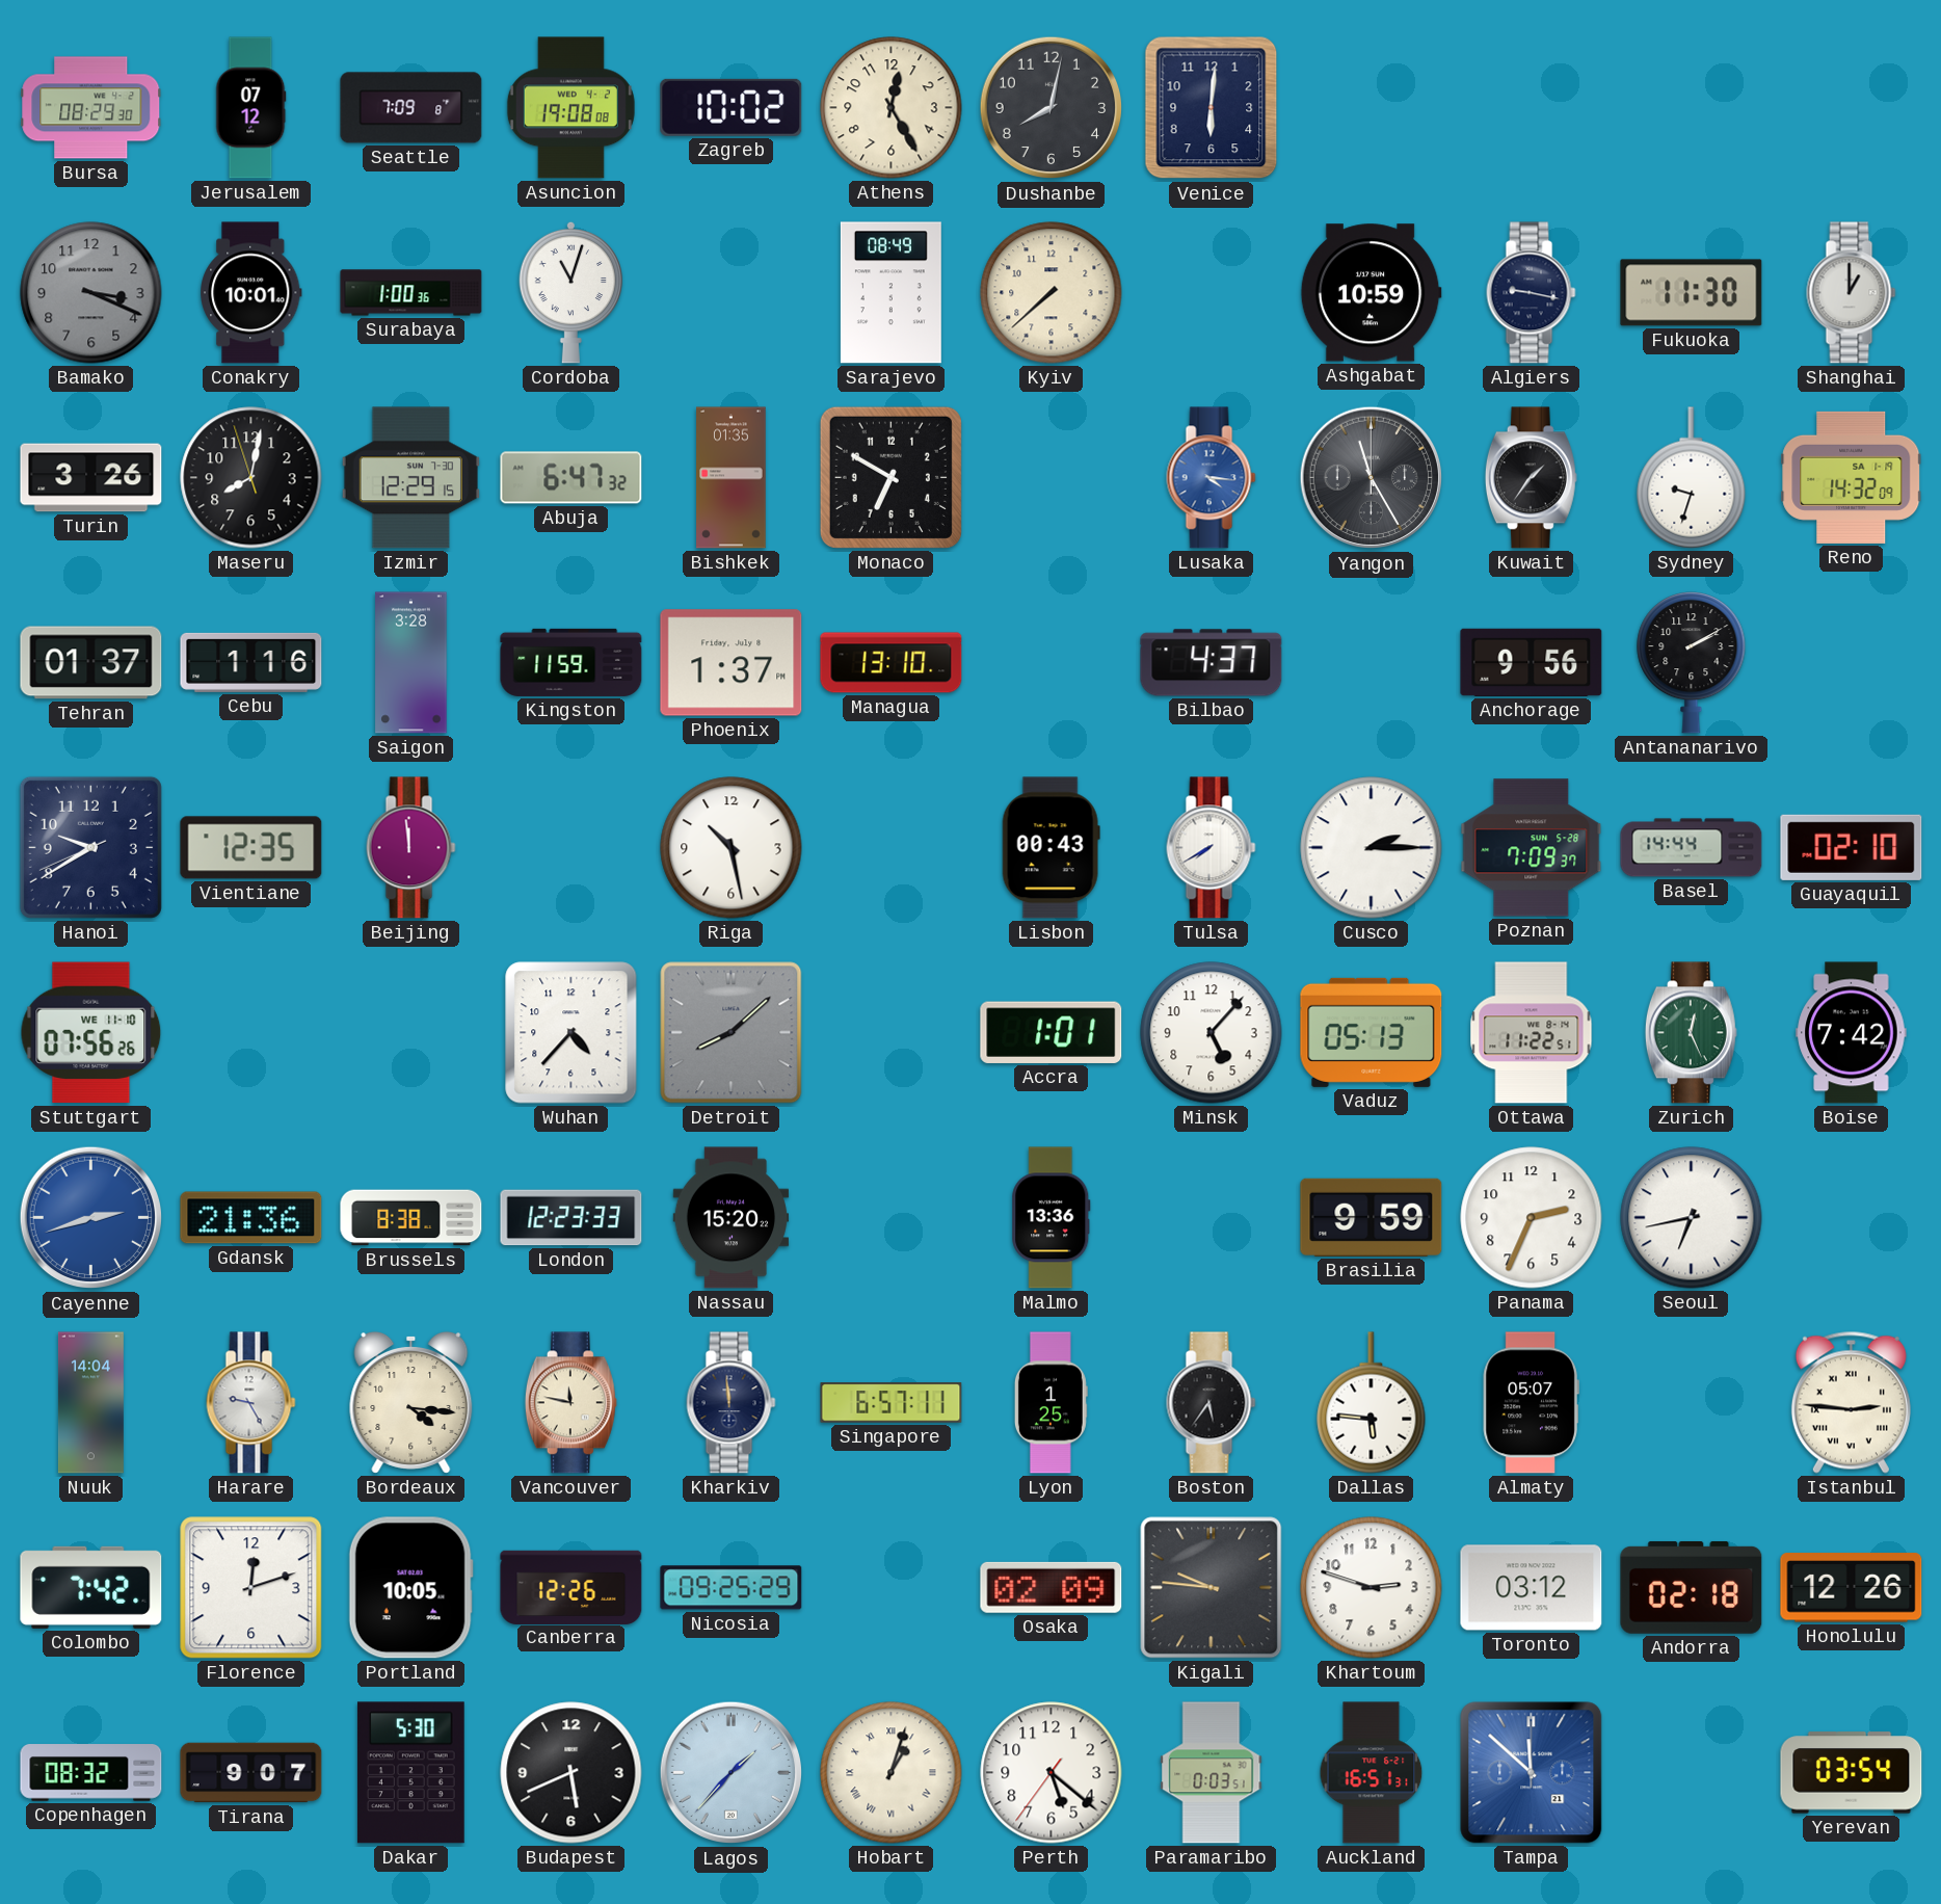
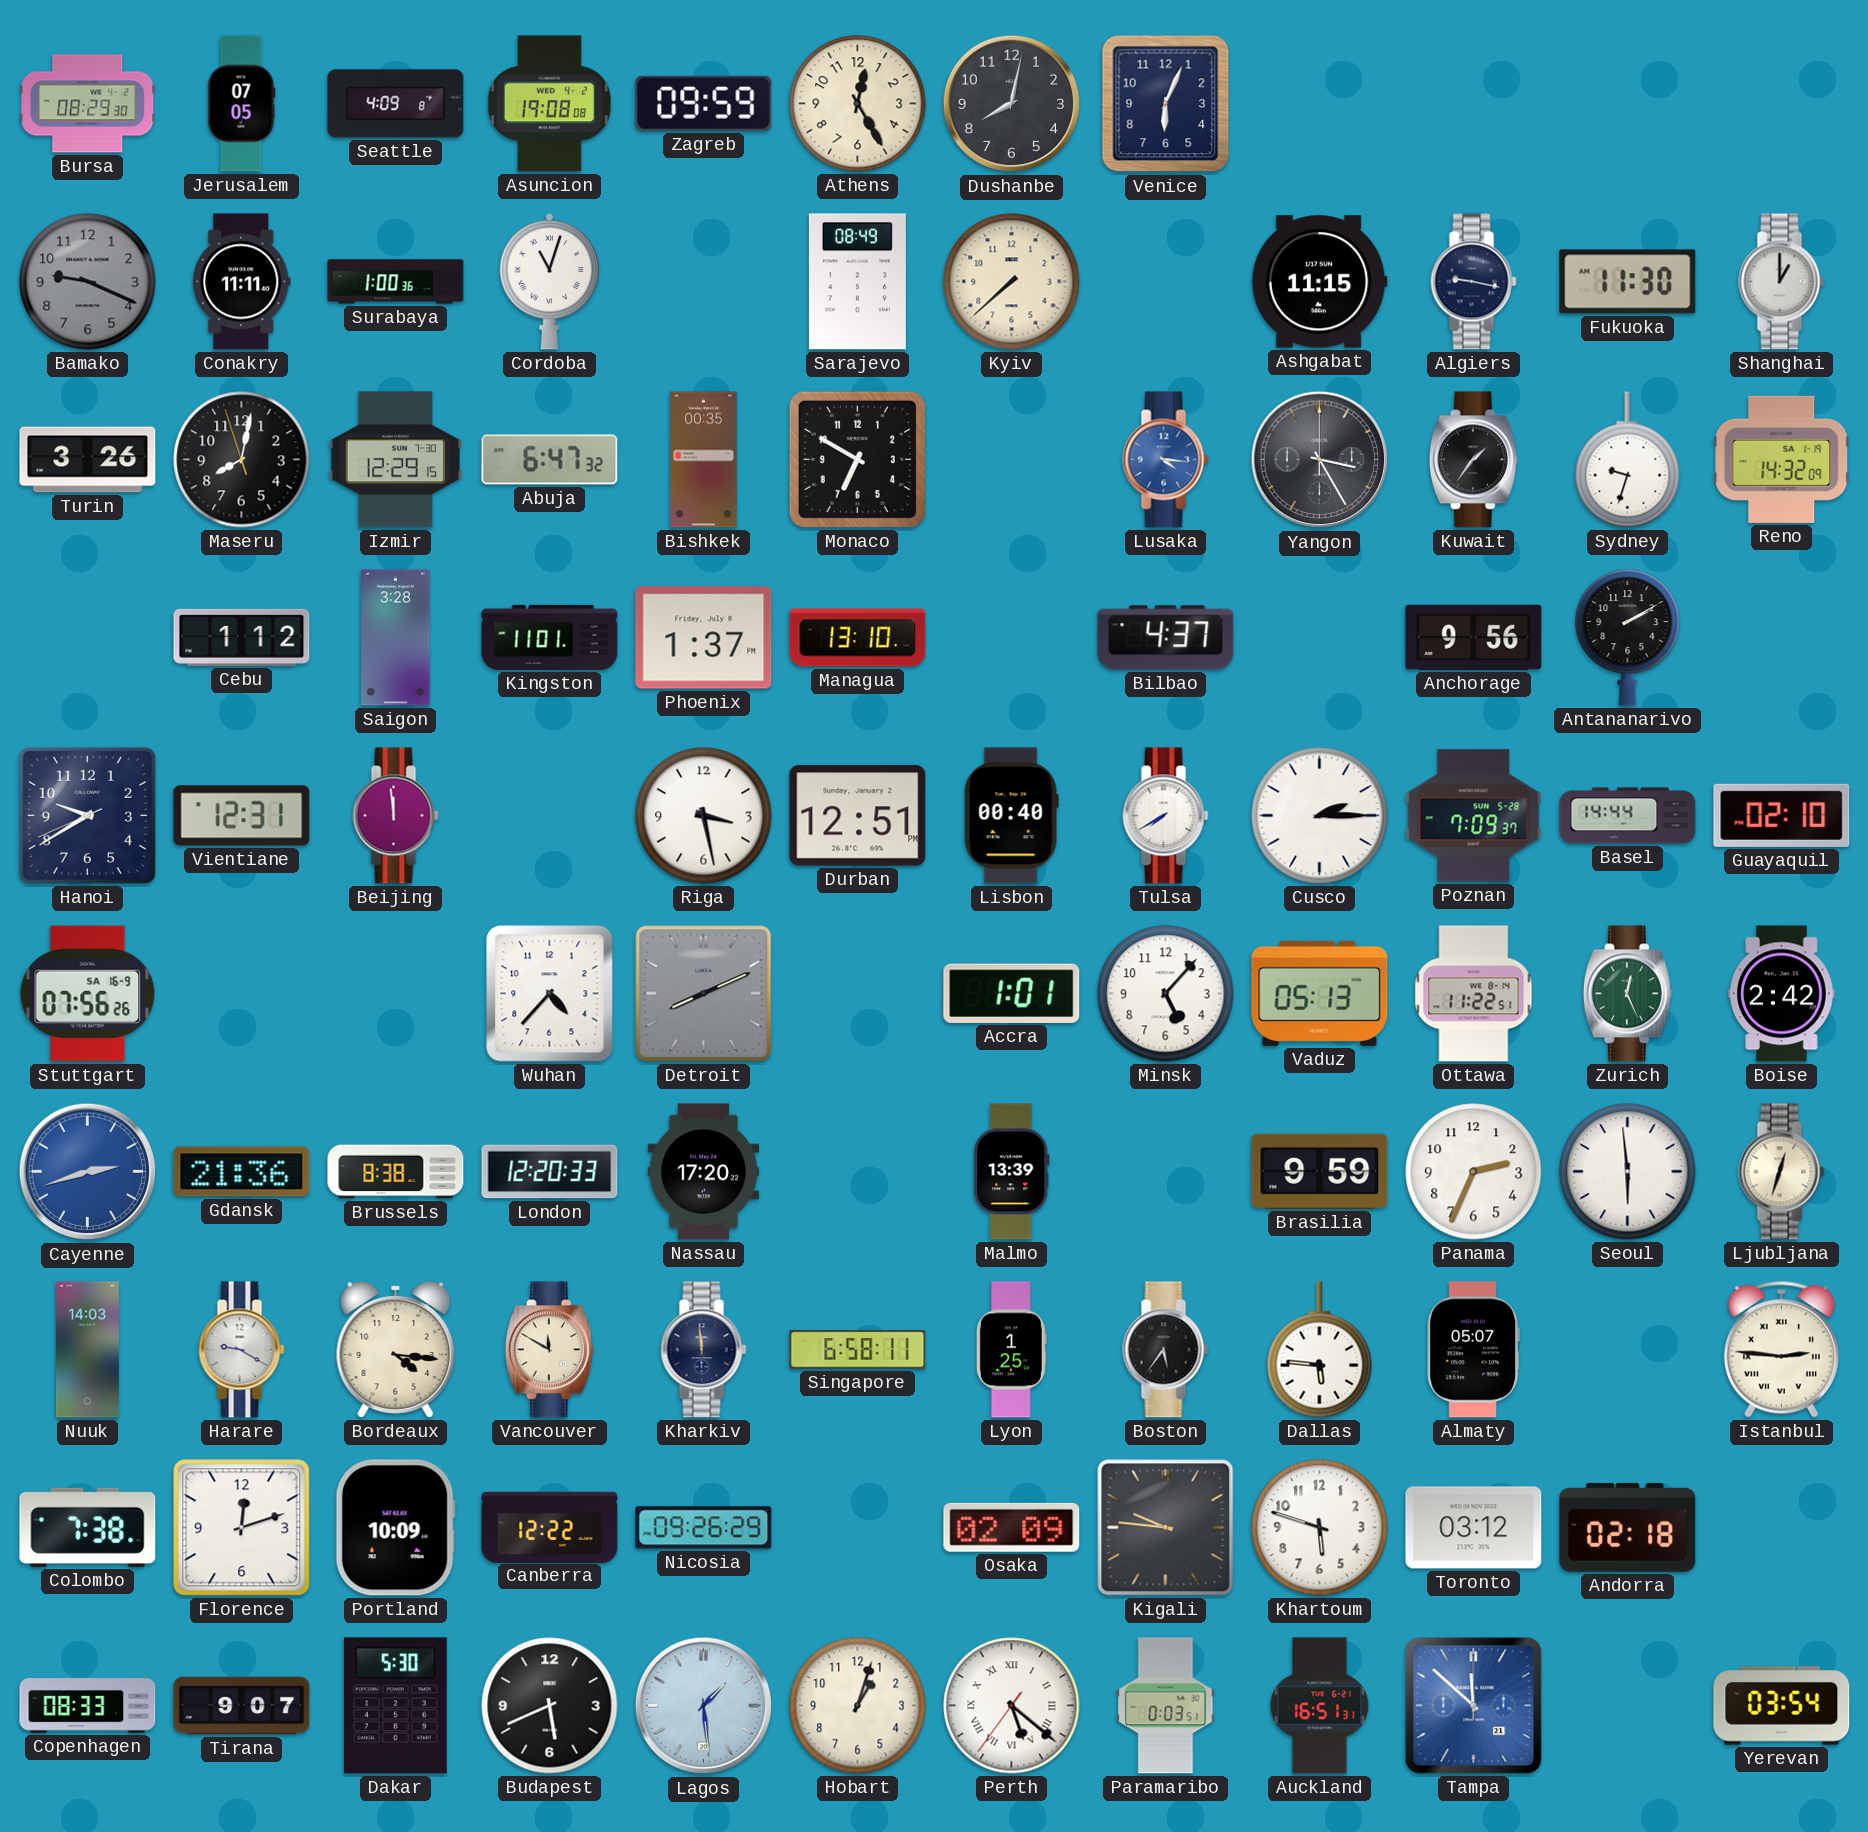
Jerusalem: 07:12 -> 07:05
Seattle: 7:09 -> 4:09
Zagreb: 10:02 -> 09:59
Venice: 6:01 -> 6:04
Bamako: 3:19 -> 9:19
Conakry: 10:01 -> 11:11
Ashgabat: 10:59 -> 11:15
Bishkek: 01:35 -> 00:35
Yangon: 11:25 -> 3:25
Tehran: 01:37 -> none
Cebu: 1:16 -> 1:12
Kingston: 11:59 -> 11:01
Vientiane: 12:35 -> 12:31
Riga: 10:28 -> 3:28
Durban: none -> 12:51
Lisbon: 00:43 -> 00:40
Stuttgart date: WE 11-10 -> SA 16-9
Detroit: 8:08 -> 8:11
Boise: 7:42 -> 2:42
London: 12:23 -> 12:20
Nassau: 15:20 -> 17:20
Malmo: 13:36 -> 13:39
Seoul: 6:43 -> 5:59
Ljubljana: none -> 12:33
Nuuk: 14:04 -> 14:03
Harare: 9:25 -> 9:20
Vancouver: 11:47 -> 11:50
Singapore: 6:57 -> 6:58
Colombo: 7:42 -> 7:38
Portland: 10:05 -> 10:09
Canberra: 12:26 -> 12:22
Nicosia: 09:25 -> 09:26
Khartoum: 2:48 -> 5:48
Honolulu: 12:26 -> none
Copenhagen: 08:32 -> 08:33
Lagos: 1:37 -> 1:29
Hobart numerals: Roman -> Arabic
Perth numerals: Arabic -> Roman
